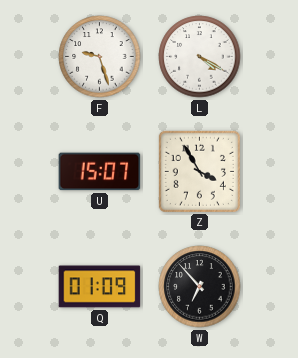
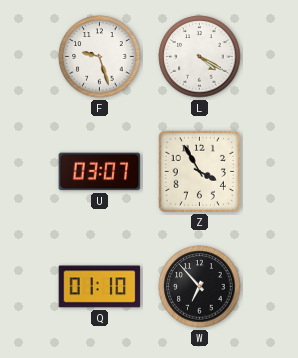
U: 15:07 -> 03:07
Q: 01:09 -> 01:10
